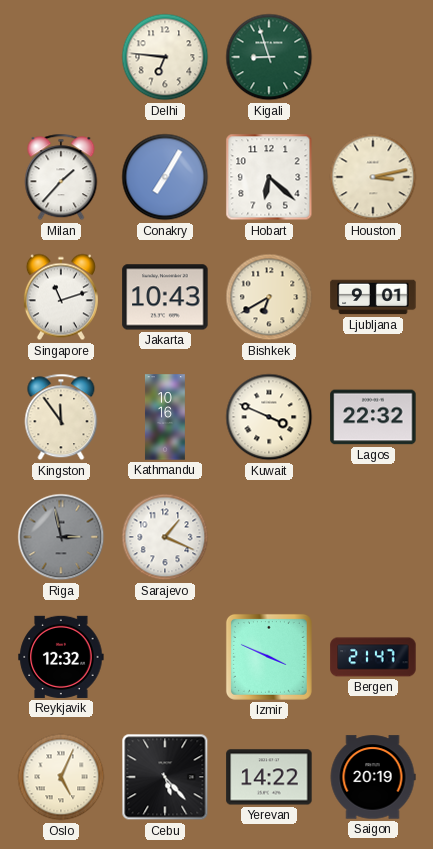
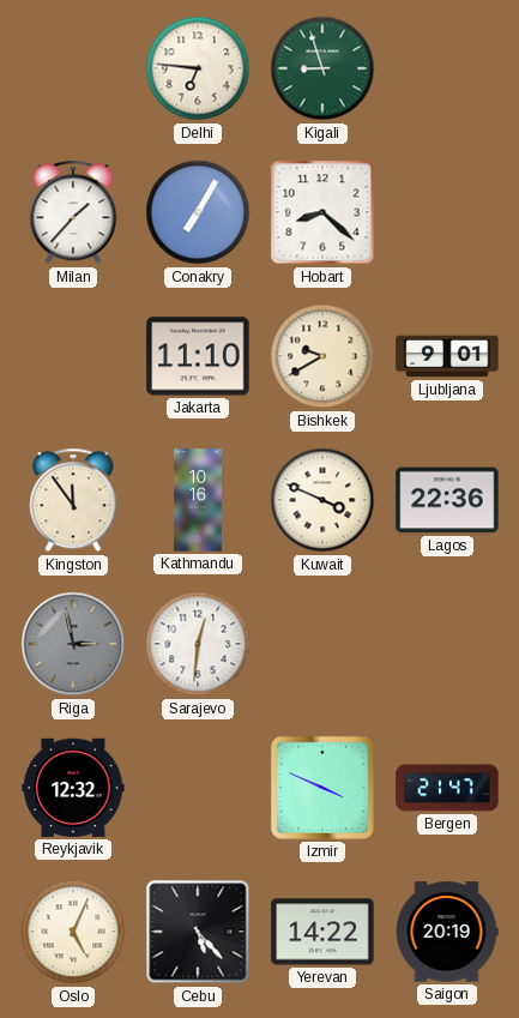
Hobart: 6:22 -> 8:22
Houston: 3:13 -> none
Singapore: 11:12 -> none
Jakarta: 10:43 -> 11:10
Bishkek: 6:40 -> 9:40
Lagos: 22:32 -> 22:36
Sarajevo: 1:19 -> 12:31
